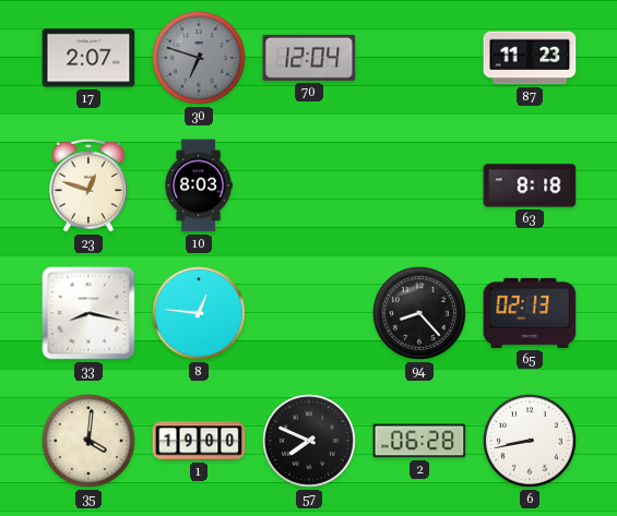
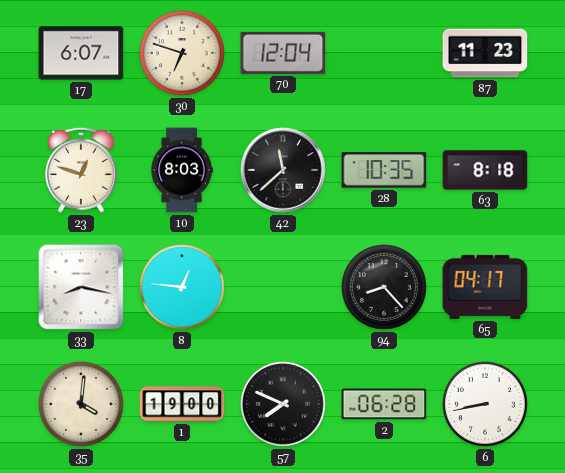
17: 2:07 -> 6:07
30 dial: grey -> cream
42: none -> 11:38
28: none -> 10:35
65: 02:13 -> 04:17
